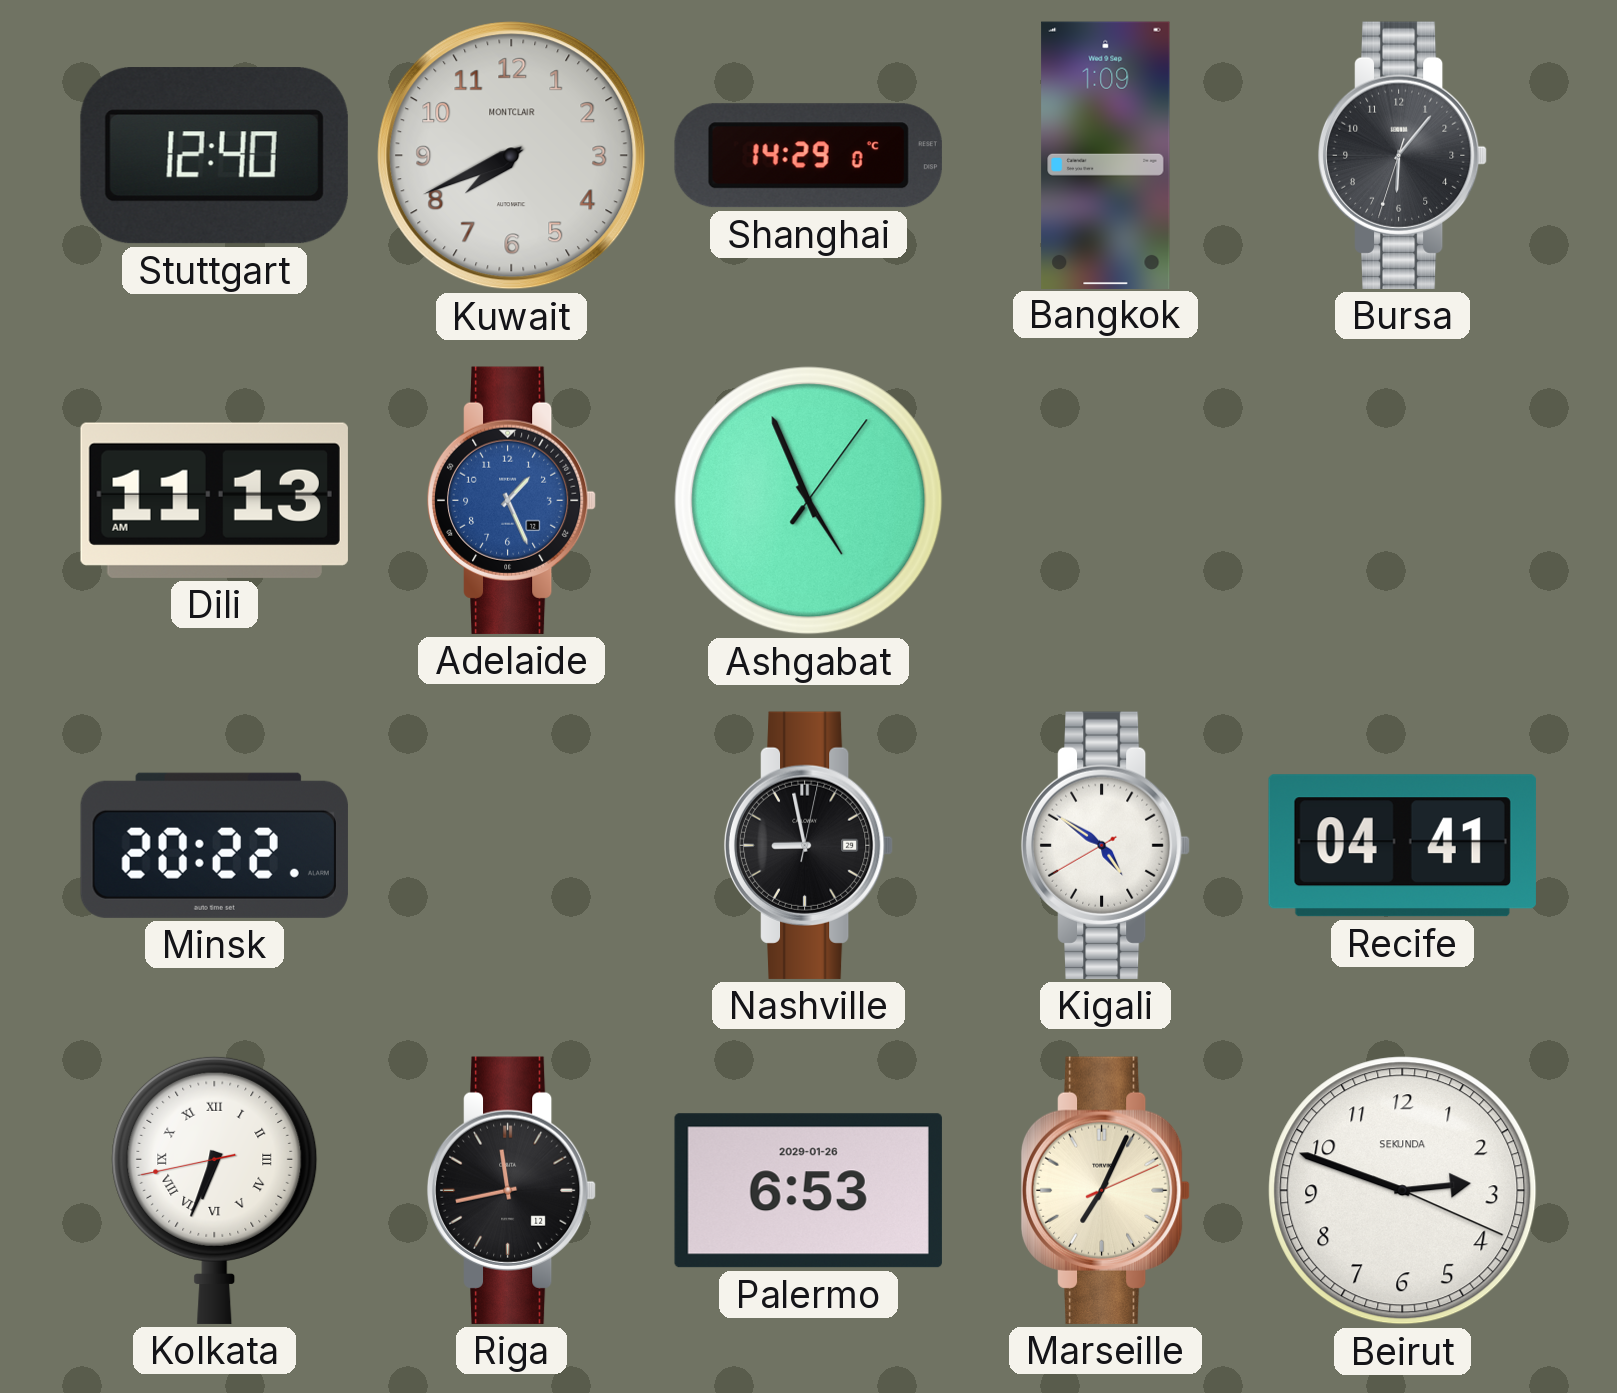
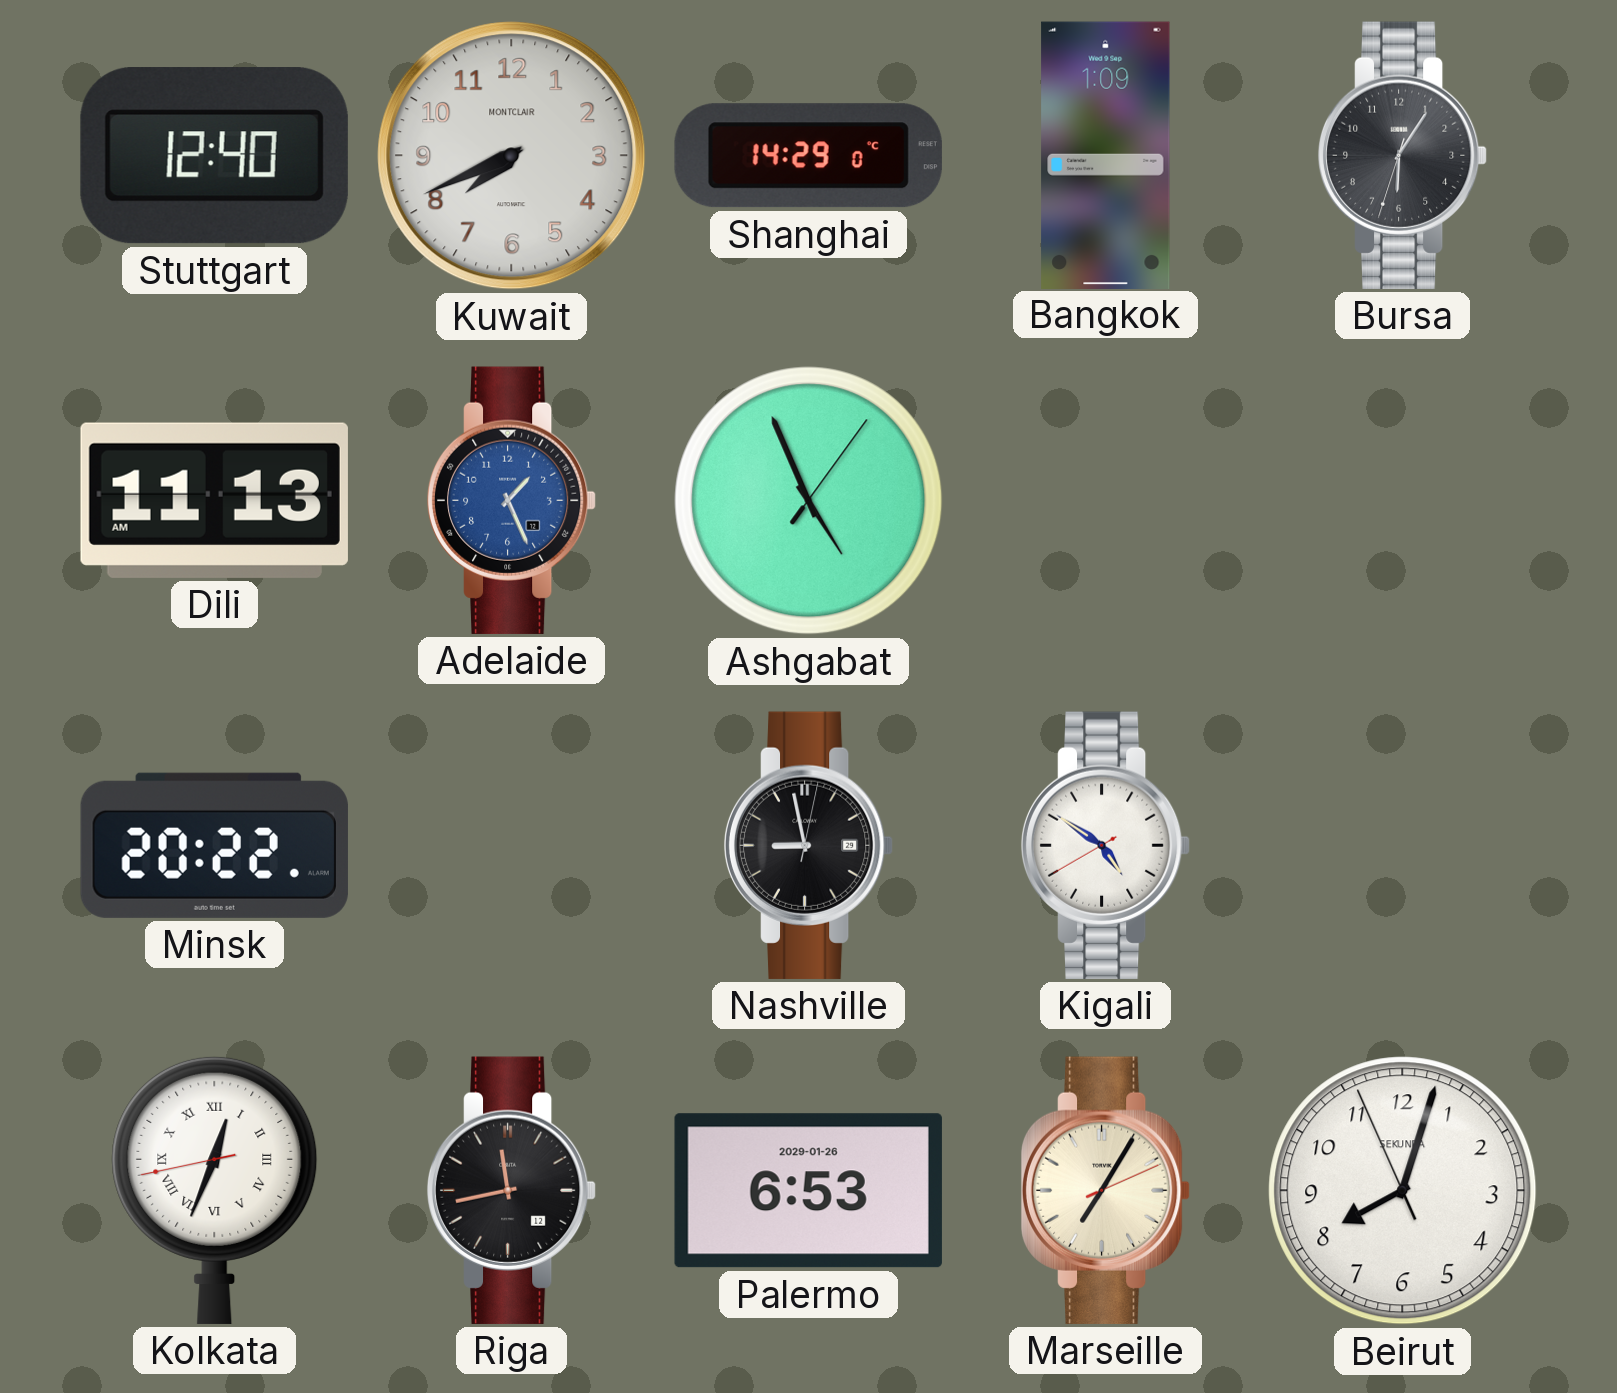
Bursa: 6:06 -> 6:05
Recife: 04:41 -> none
Kolkata: 6:33 -> 12:33
Marseille: 7:04 -> 7:05
Beirut: 2:48 -> 8:02
